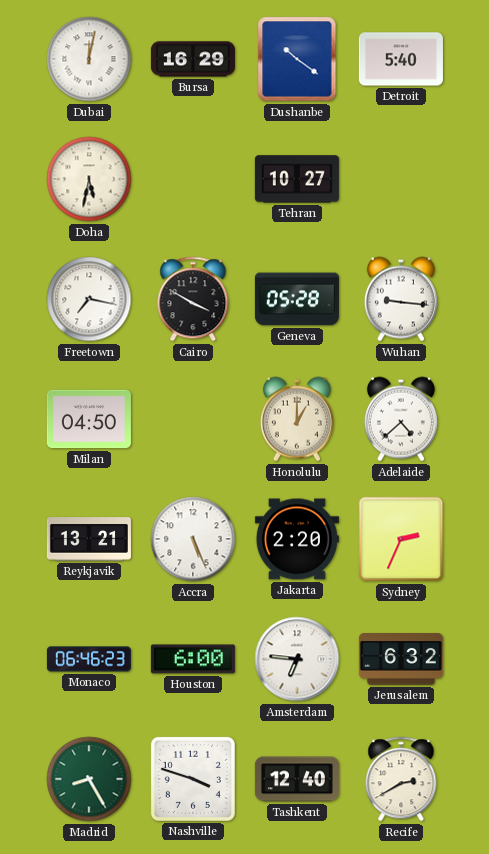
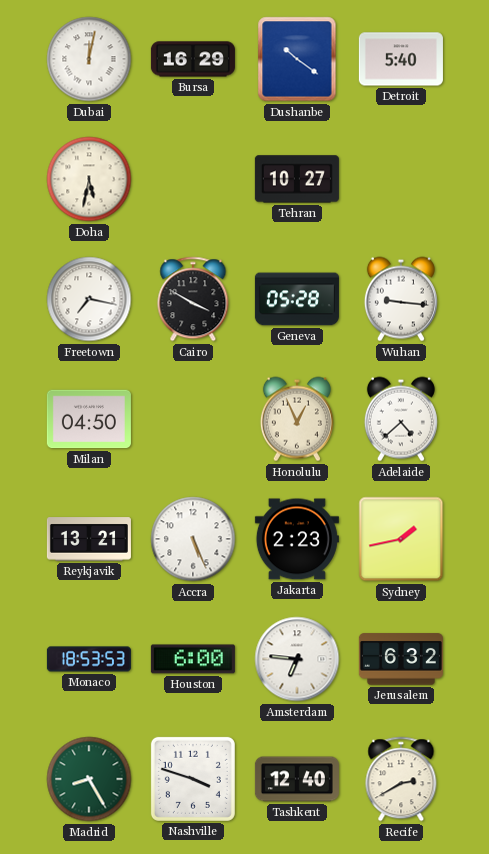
Honolulu: 1:00 -> 12:56
Jakarta: 2:20 -> 2:23
Sydney: 2:34 -> 1:43
Monaco: 06:46 -> 18:53
